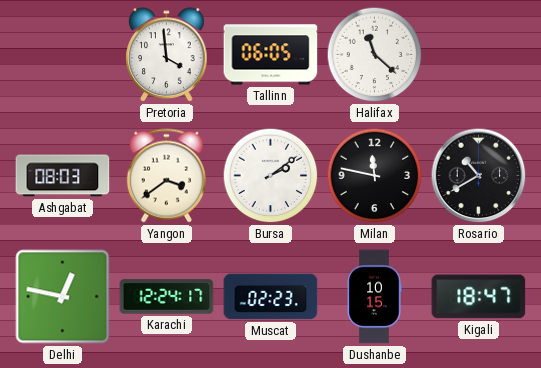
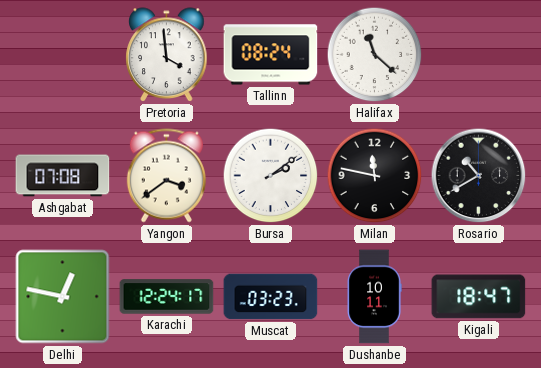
Tallinn: 06:05 -> 08:24
Ashgabat: 08:03 -> 07:08
Muscat: 02:23 -> 03:23
Dushanbe: 10:15 -> 10:11
